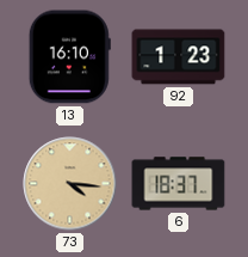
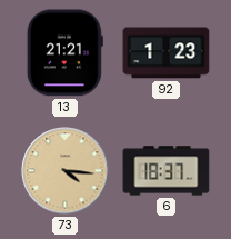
13: 16:10 -> 21:21
